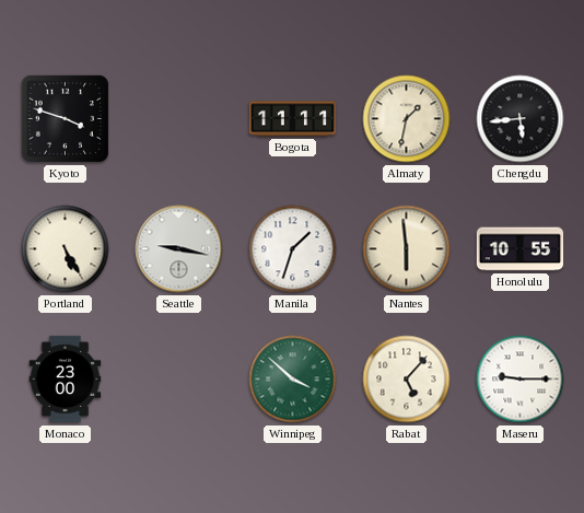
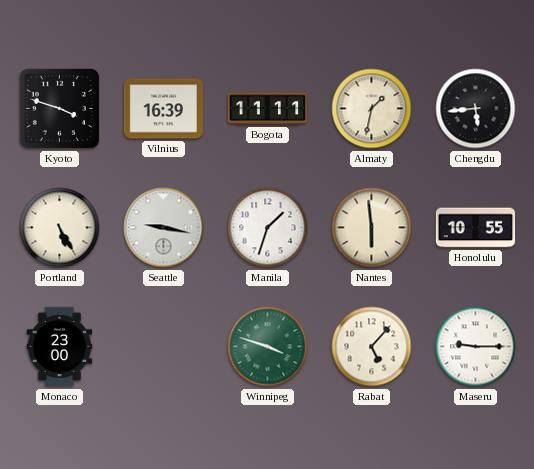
Vilnius: none -> 16:39
Winnipeg: 3:52 -> 3:48
